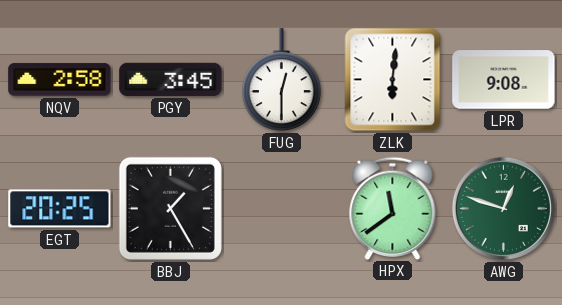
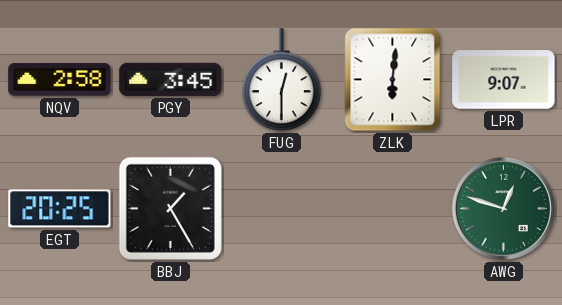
LPR: 9:08 -> 9:07
HPX: 11:39 -> none
